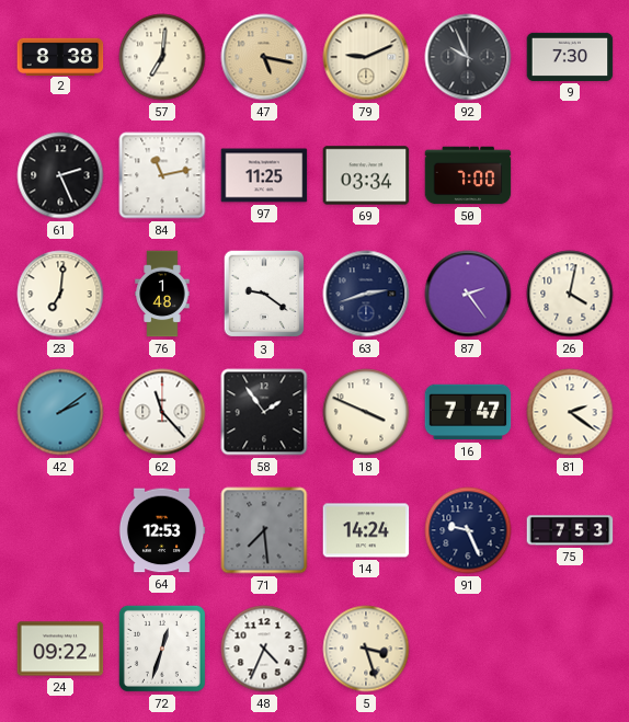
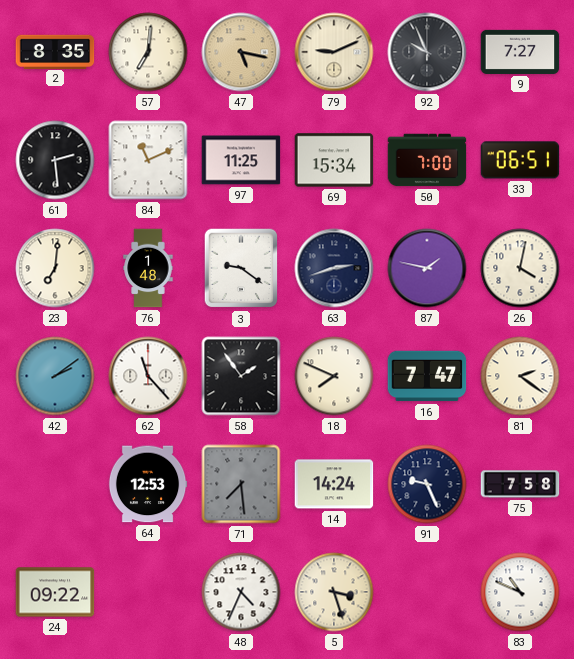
2: 8:38 -> 8:35
9: 7:30 -> 7:27
61: 2:26 -> 2:29
84: 11:13 -> 11:11
69: 03:34 -> 15:34
33: none -> 06:51
87: 2:24 -> 1:47
18: 3:49 -> 7:49
75: 7:53 -> 7:58
72: 12:33 -> none
83: none -> 10:49
